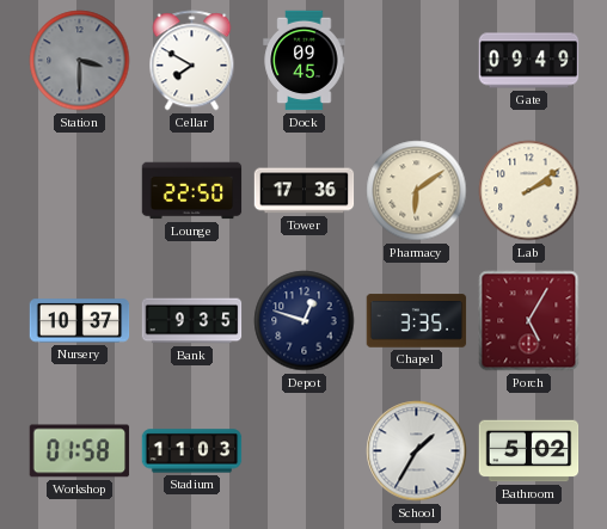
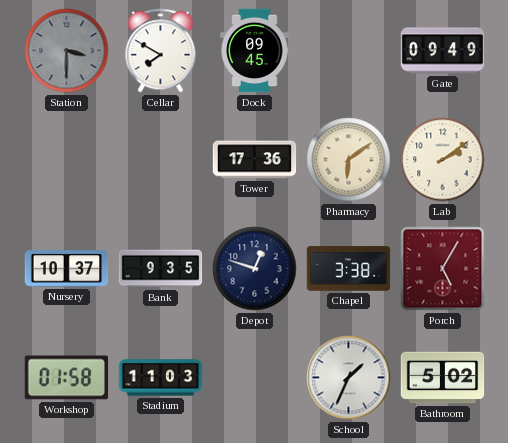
Lounge: 22:50 -> none
Chapel: 3:35 -> 3:38
School: 1:35 -> 1:34
